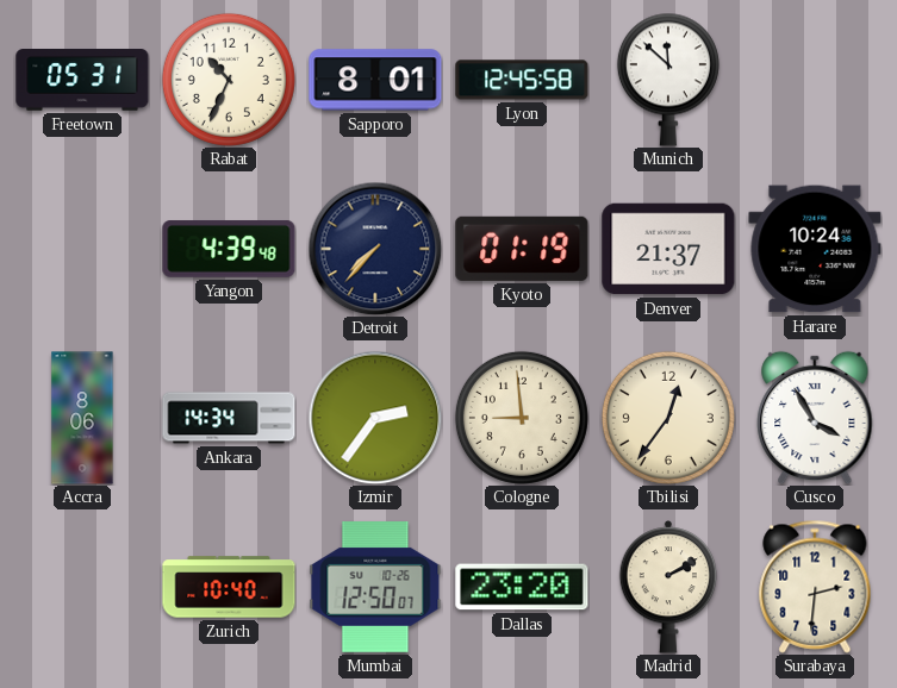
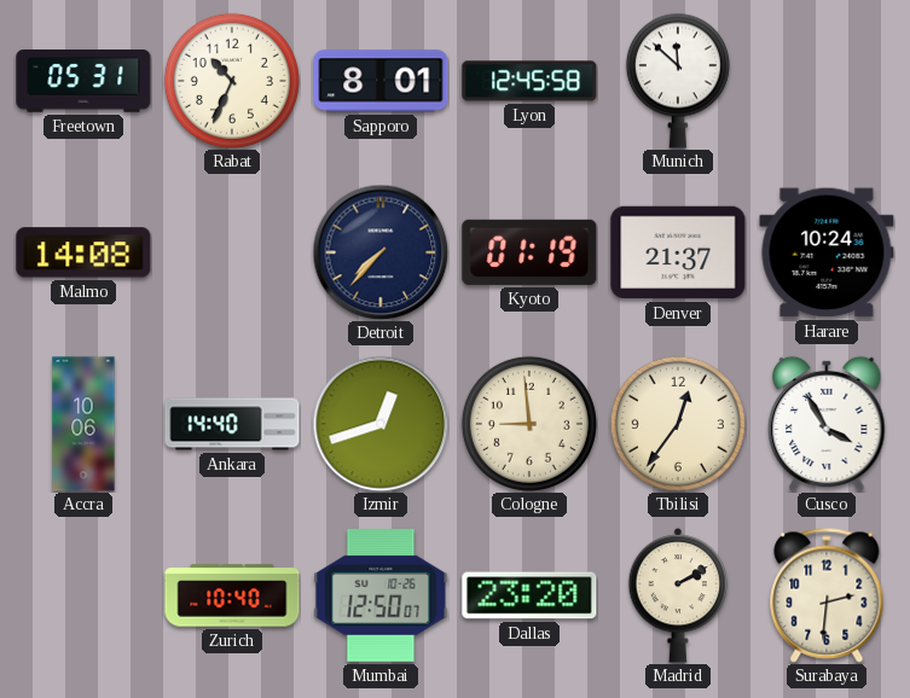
Malmo: none -> 14:08
Yangon: 4:39 -> none
Accra: 8:06 -> 10:06
Ankara: 14:34 -> 14:40
Izmir: 2:36 -> 12:42
